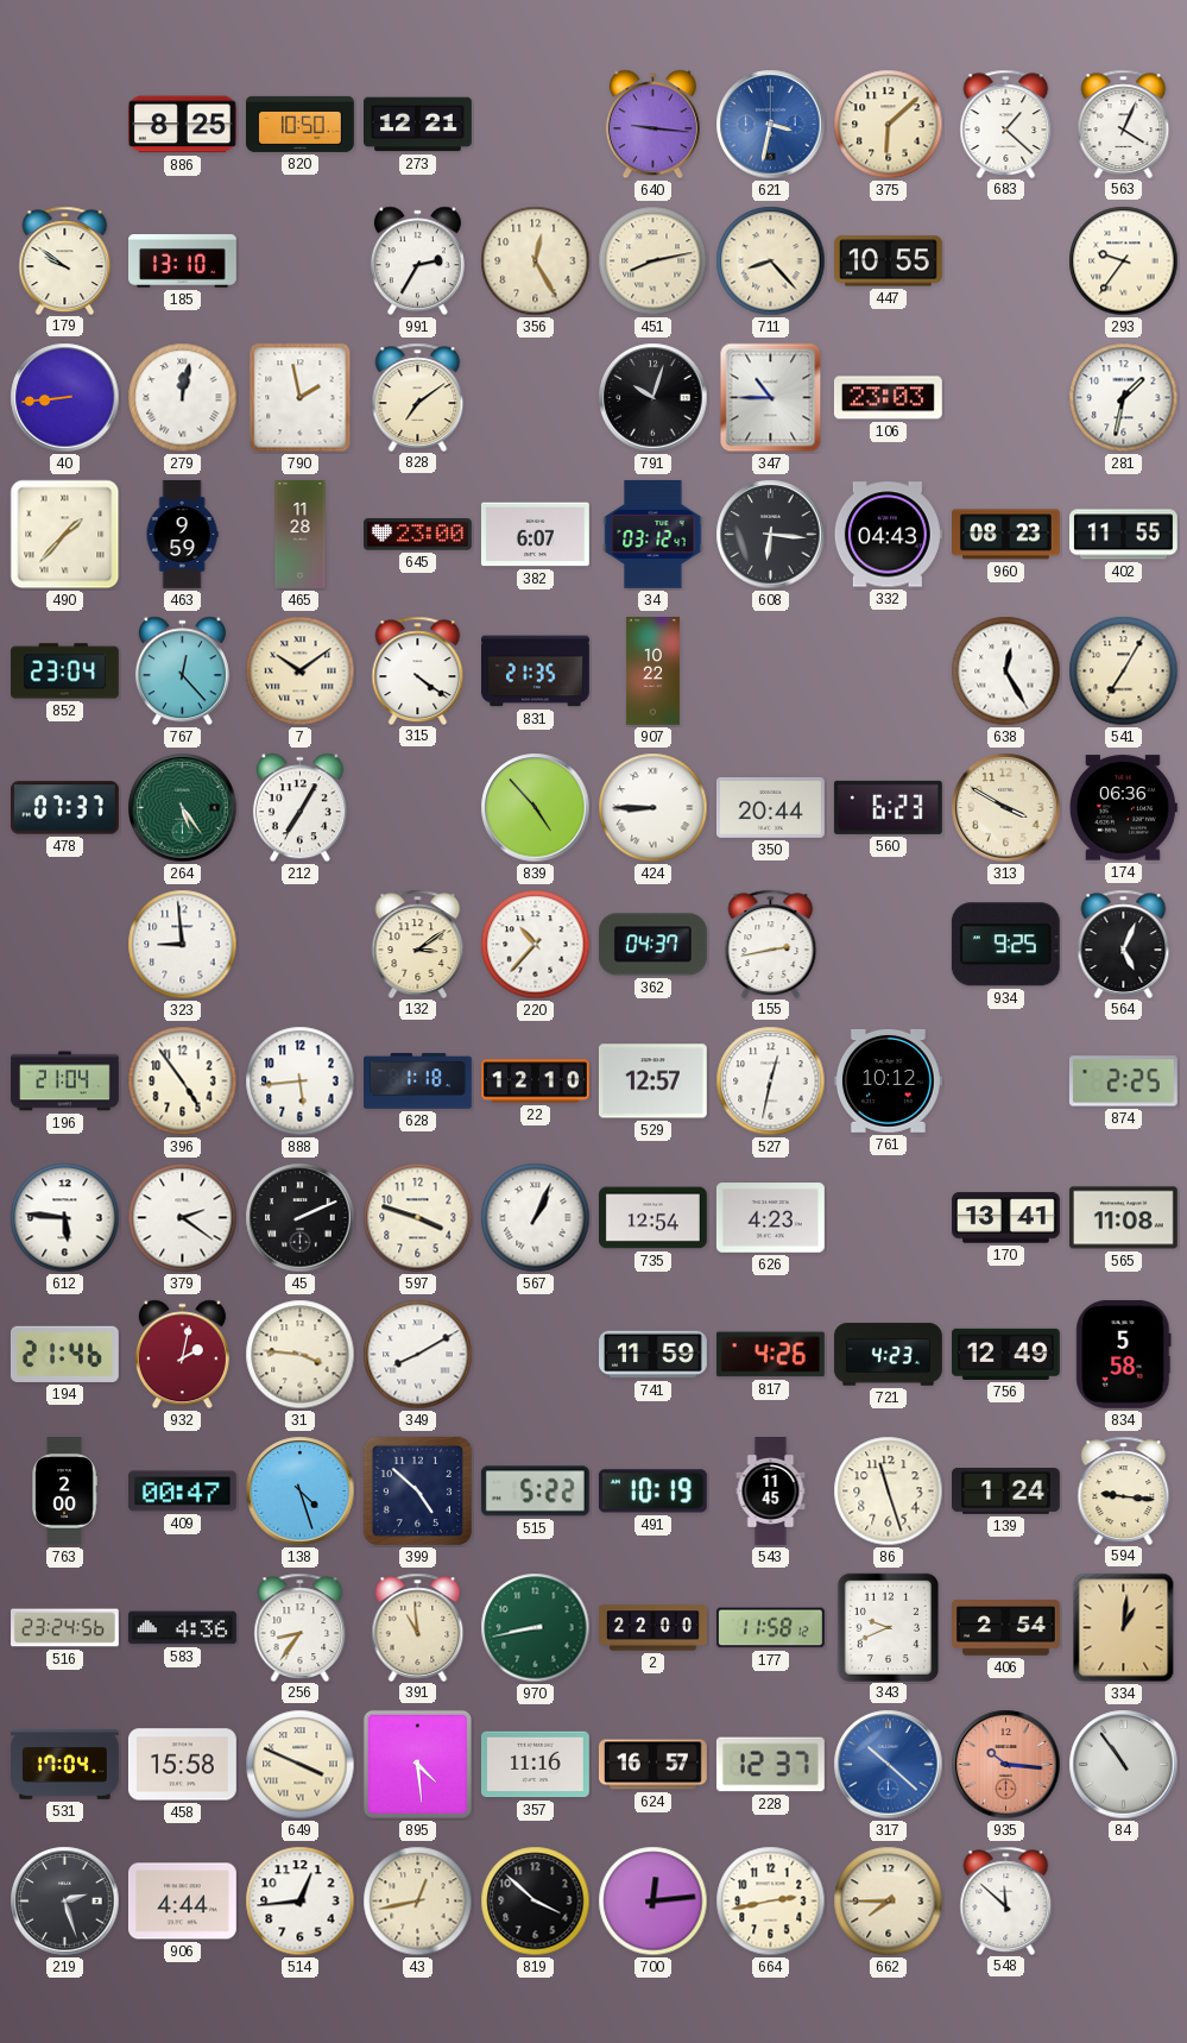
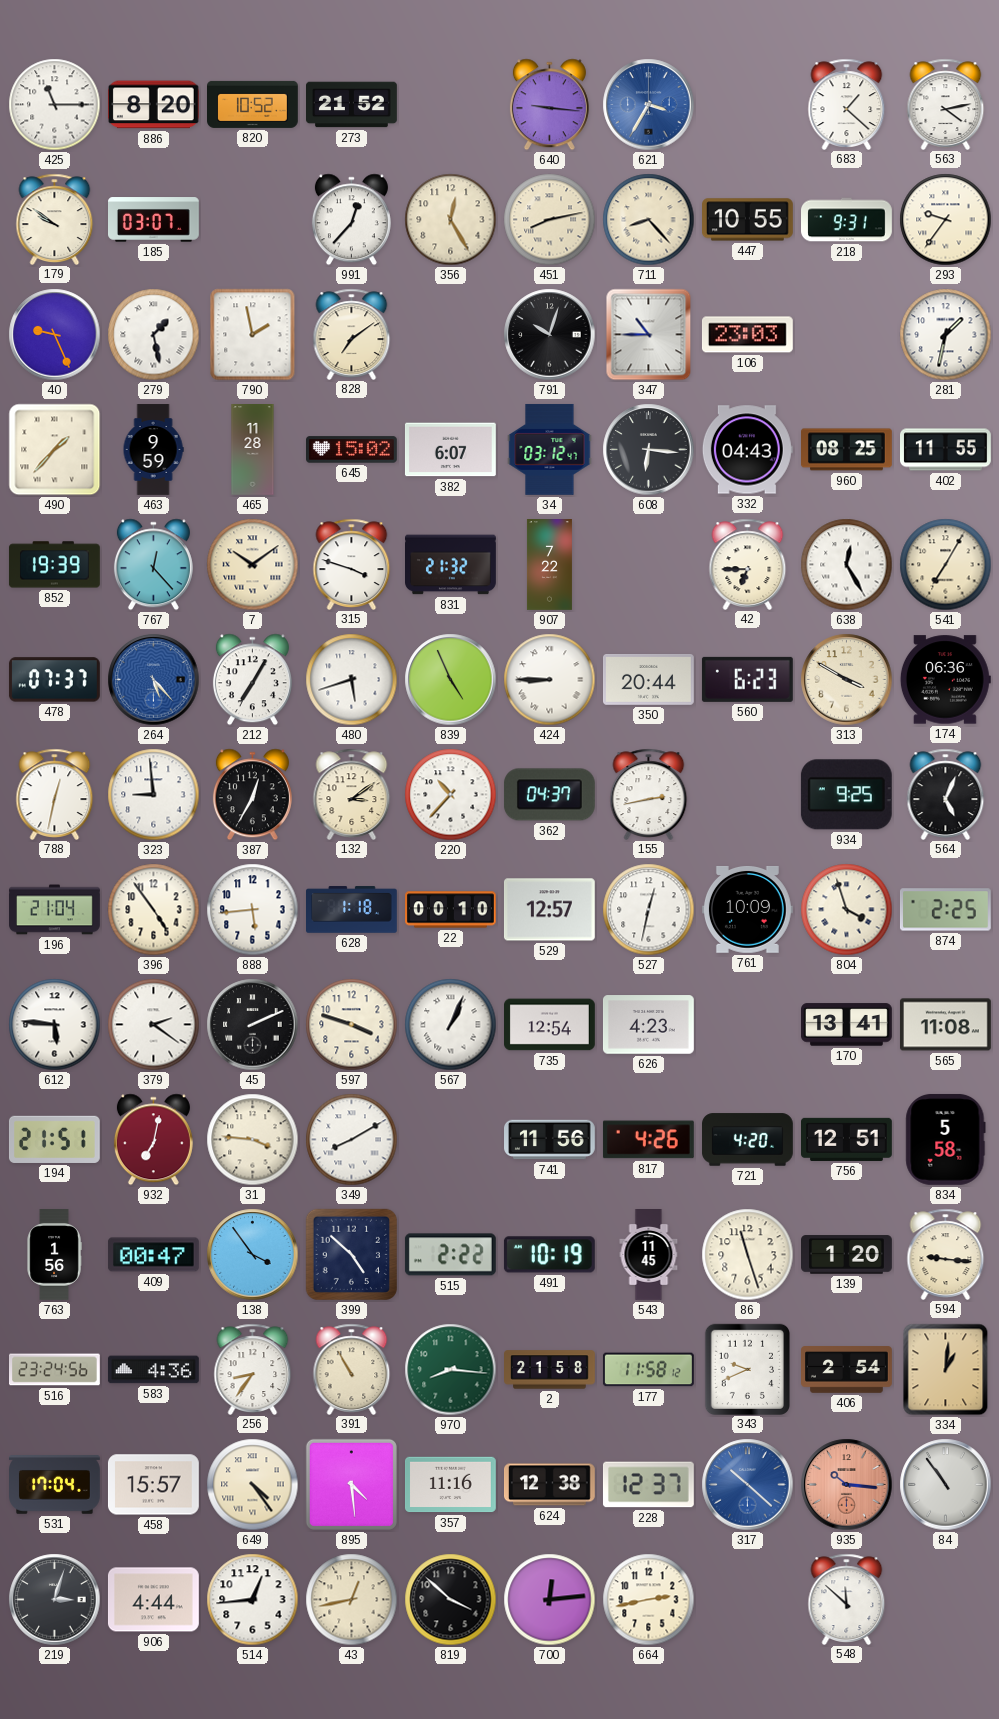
425: none -> 11:15
886: 8:25 -> 8:20
820: 10:50 -> 10:52
273: 12:21 -> 21:52
621: 3:32 -> 3:35
375: 6:08 -> none
563: 4:04 -> 4:13
185: 13:10 -> 03:07
991: 2:35 -> 12:37
218: none -> 9:31
40: 8:44 -> 9:26
279: 12:02 -> 1:28
645: 23:00 -> 15:02
960: 08:23 -> 08:25
852: 23:04 -> 19:39
315: 4:21 -> 3:48
831: 21:35 -> 21:32
907: 10:22 -> 7:22
42: none -> 6:45
264: 5:24 -> 5:23
264 dial: green -> blue
480: none -> 5:42
839: 4:53 -> 4:56
788: none -> 12:32
387: none -> 12:35
22: 12:10 -> 00:10
761: 10:12 -> 10:09
804: none -> 3:57
194: 21:46 -> 21:51
932: 2:02 -> 7:02
741: 11:59 -> 11:56
721: 4:23 -> 4:20
756: 12:49 -> 12:51
763: 2:00 -> 1:56
138: 4:27 -> 3:54
515: 5:22 -> 2:22
139: 1:24 -> 1:20
391: 10:59 -> 10:55
970: 8:43 -> 8:16
2: 22:00 -> 21:58
458: 15:58 -> 15:57
649: 3:49 -> 4:24
624: 16:57 -> 12:38
219: 2:27 -> 3:03
662: 7:45 -> none
